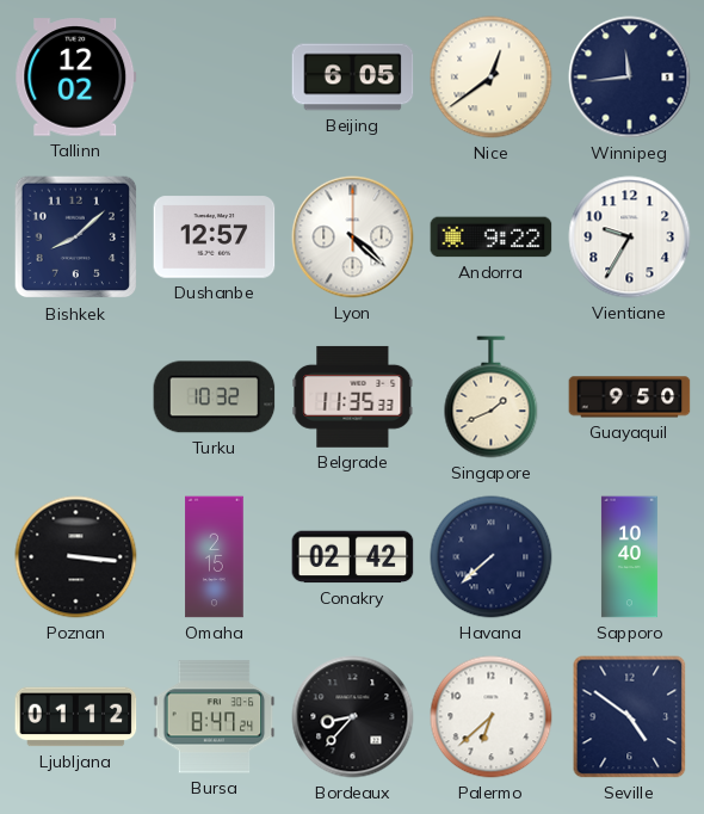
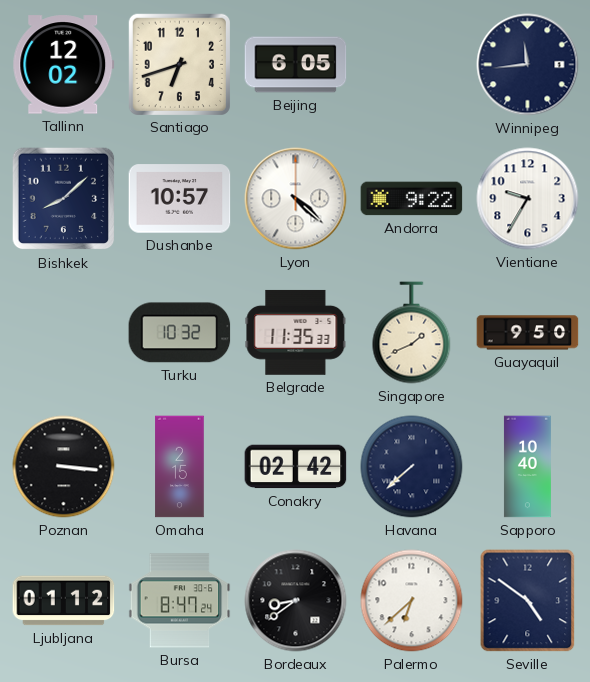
Santiago: none -> 6:42
Nice: 12:39 -> none
Dushanbe: 12:57 -> 10:57
Bordeaux: 8:37 -> 8:39
